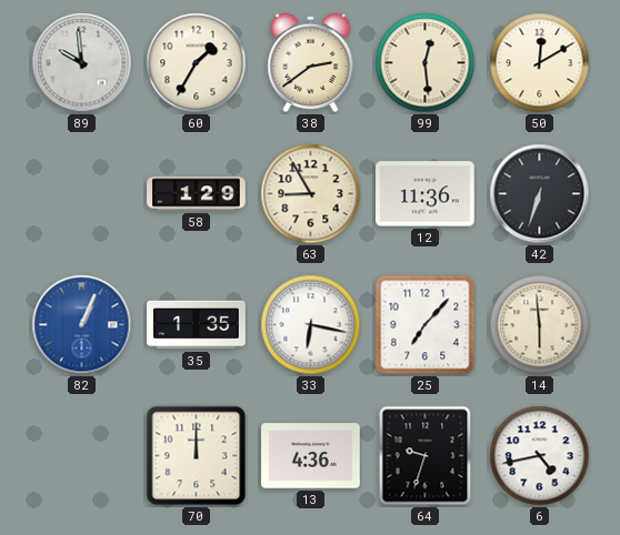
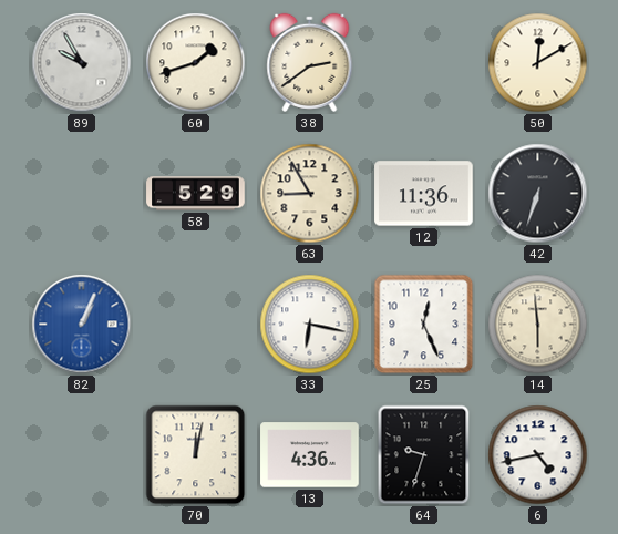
89: 9:59 -> 9:55
60: 1:35 -> 1:42
99: 12:29 -> none
58: 1:29 -> 5:29
35: 1:35 -> none
25: 7:07 -> 12:26
70: 12:00 -> 12:02
